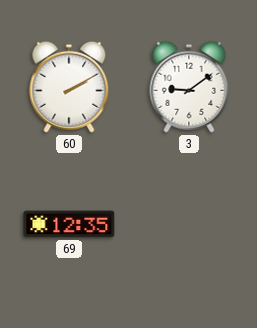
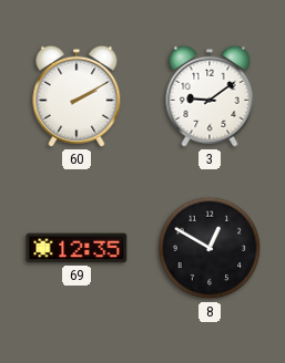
8: none -> 12:50
